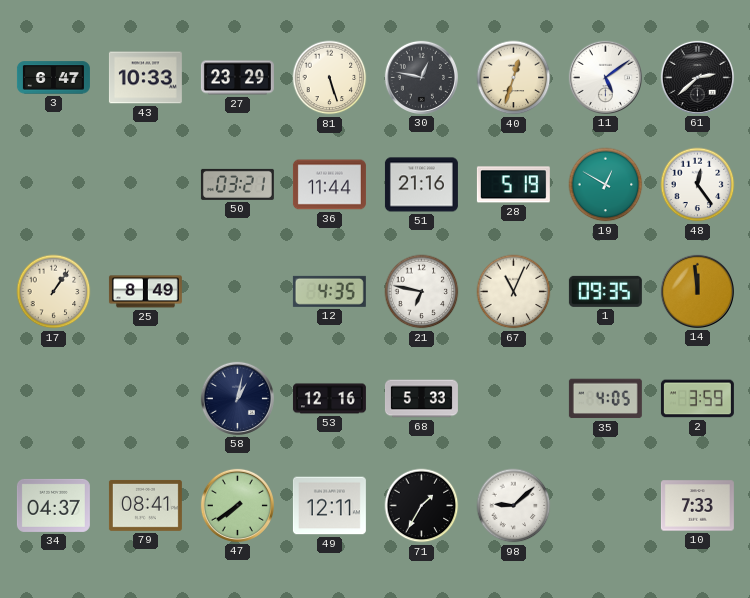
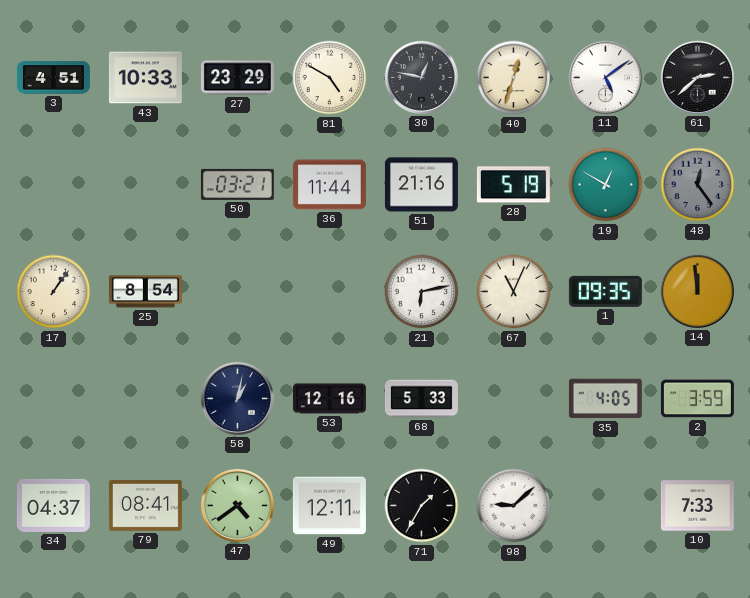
3: 6:47 -> 4:51
81: 5:27 -> 4:50
48 dial: white -> grey
25: 8:49 -> 8:54
12: 4:35 -> none
21: 6:47 -> 6:13
47: 7:39 -> 4:39
